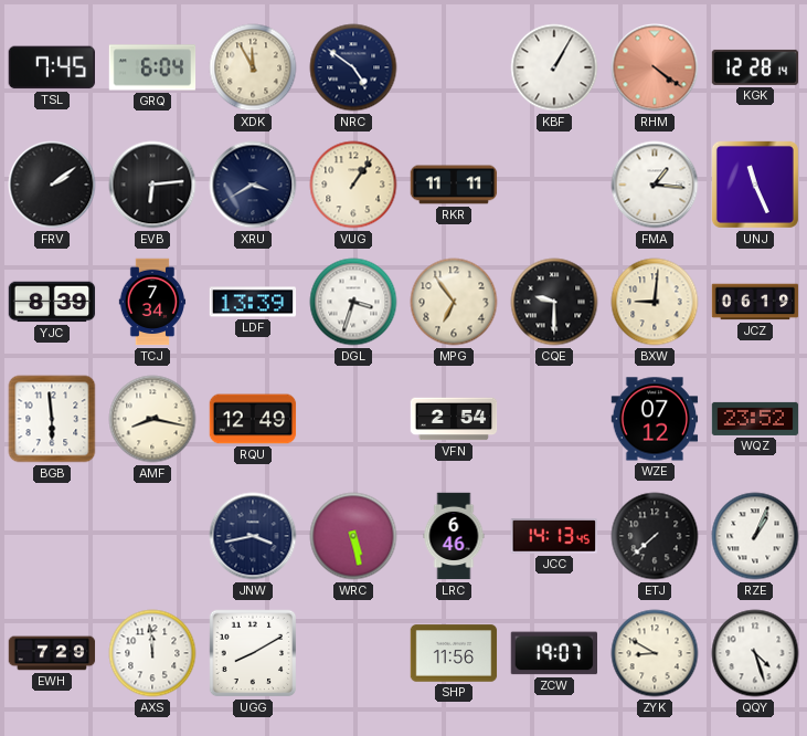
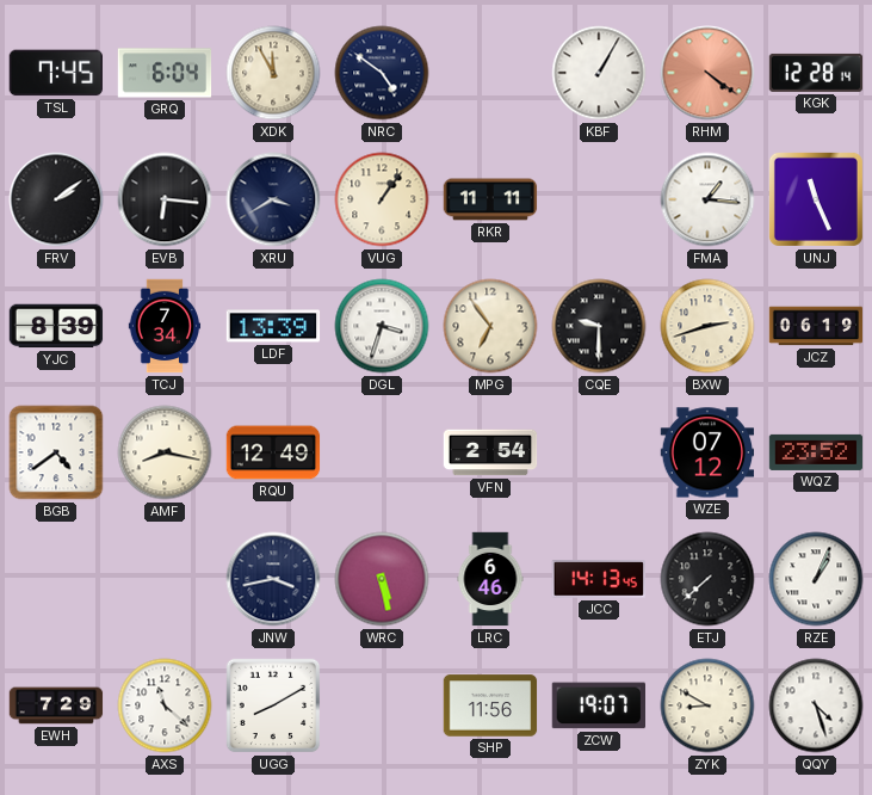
EVB: 6:14 -> 6:16
BXW: 9:01 -> 2:42
BGB: 5:59 -> 4:39
AXS: 11:59 -> 11:22
